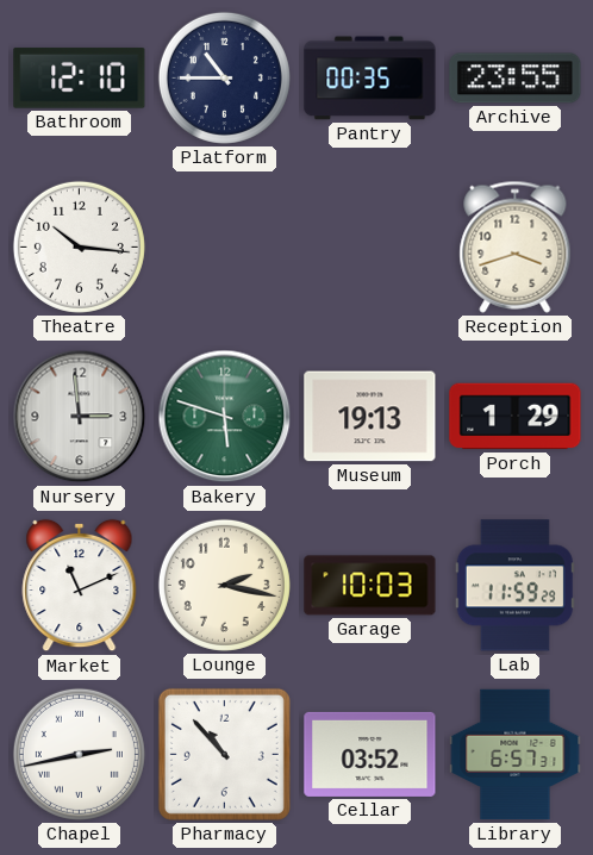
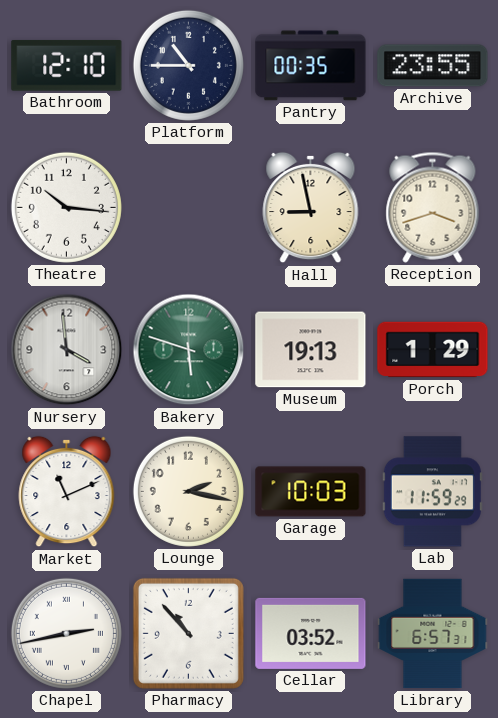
Hall: none -> 8:58
Nursery: 2:59 -> 3:59
